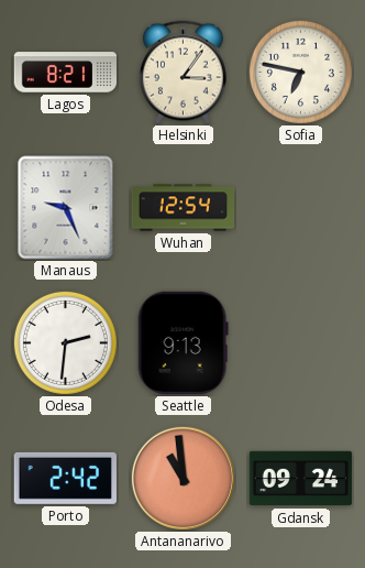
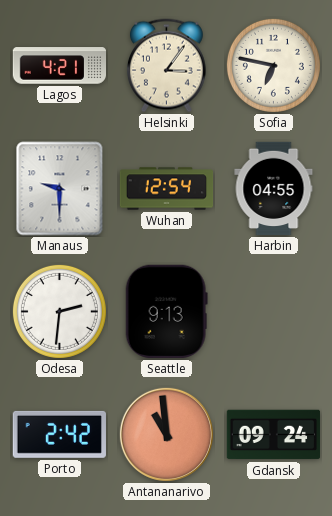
Lagos: 8:21 -> 4:21
Manaus: 9:26 -> 9:30
Harbin: none -> 04:55
